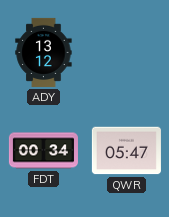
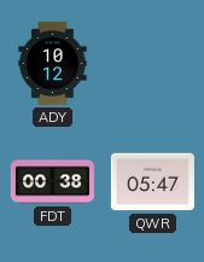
ADY: 13:12 -> 10:12
FDT: 00:34 -> 00:38
